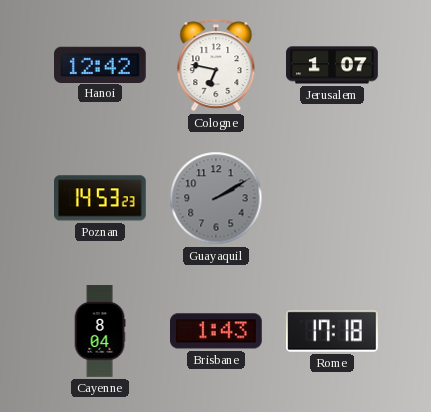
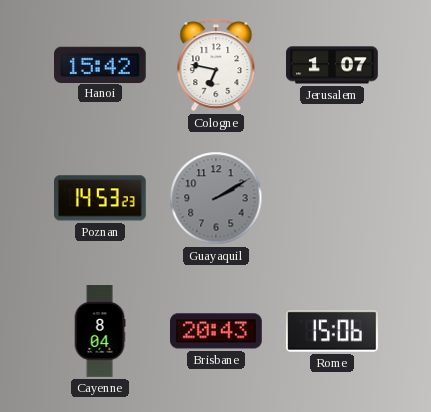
Hanoi: 12:42 -> 15:42
Brisbane: 1:43 -> 20:43
Rome: 17:18 -> 15:06
